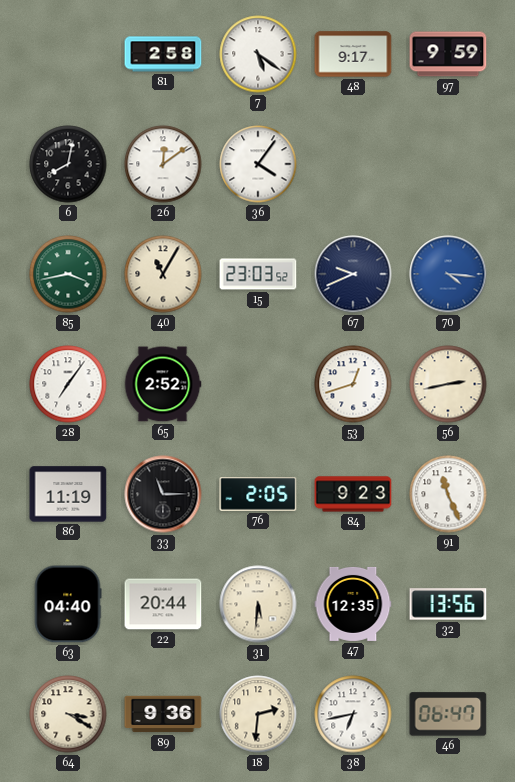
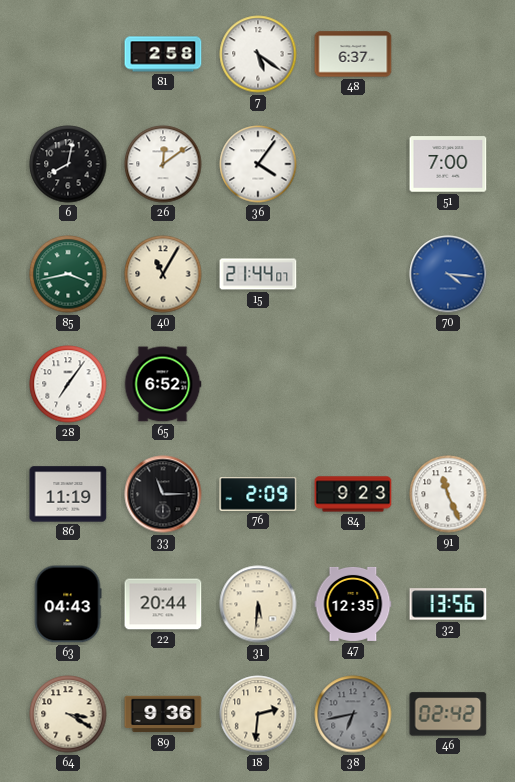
48: 9:17 -> 6:37
97: 9:59 -> none
51: none -> 7:00
15: 23:03 -> 21:44
67: 9:41 -> none
65: 2:52 -> 6:52
53: 12:42 -> none
56: 2:43 -> none
76: 2:05 -> 2:09
63: 04:40 -> 04:43
38 dial: white -> grey
46: 06:47 -> 02:42
